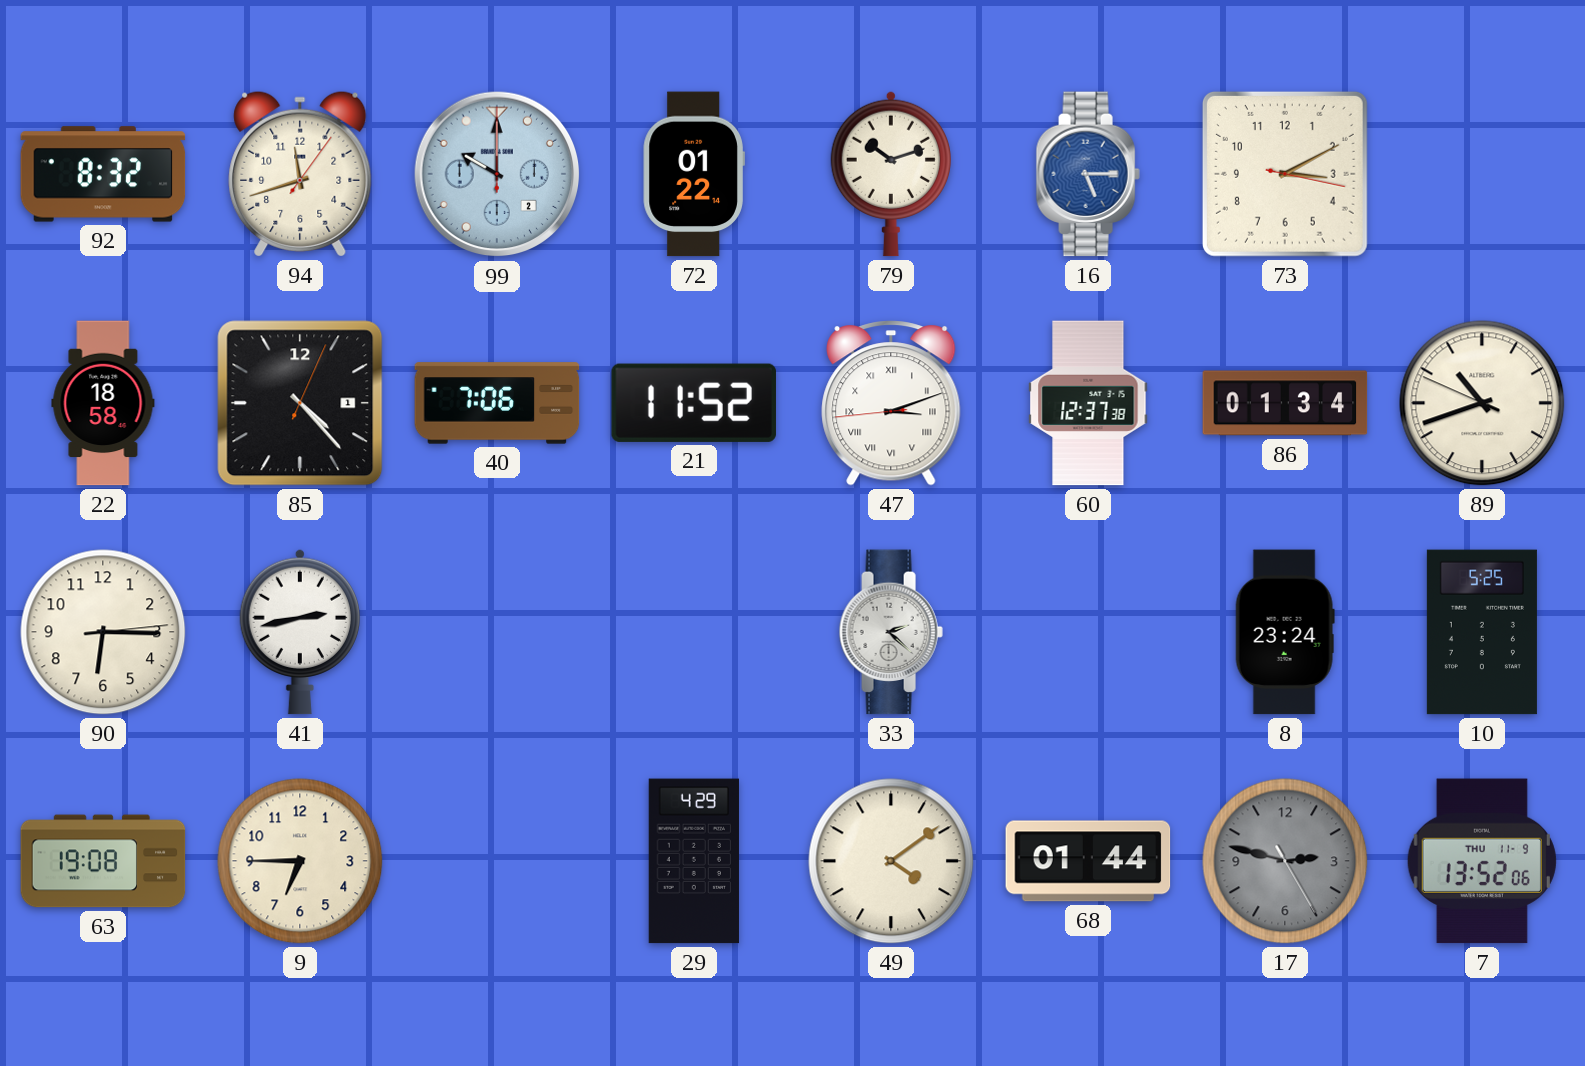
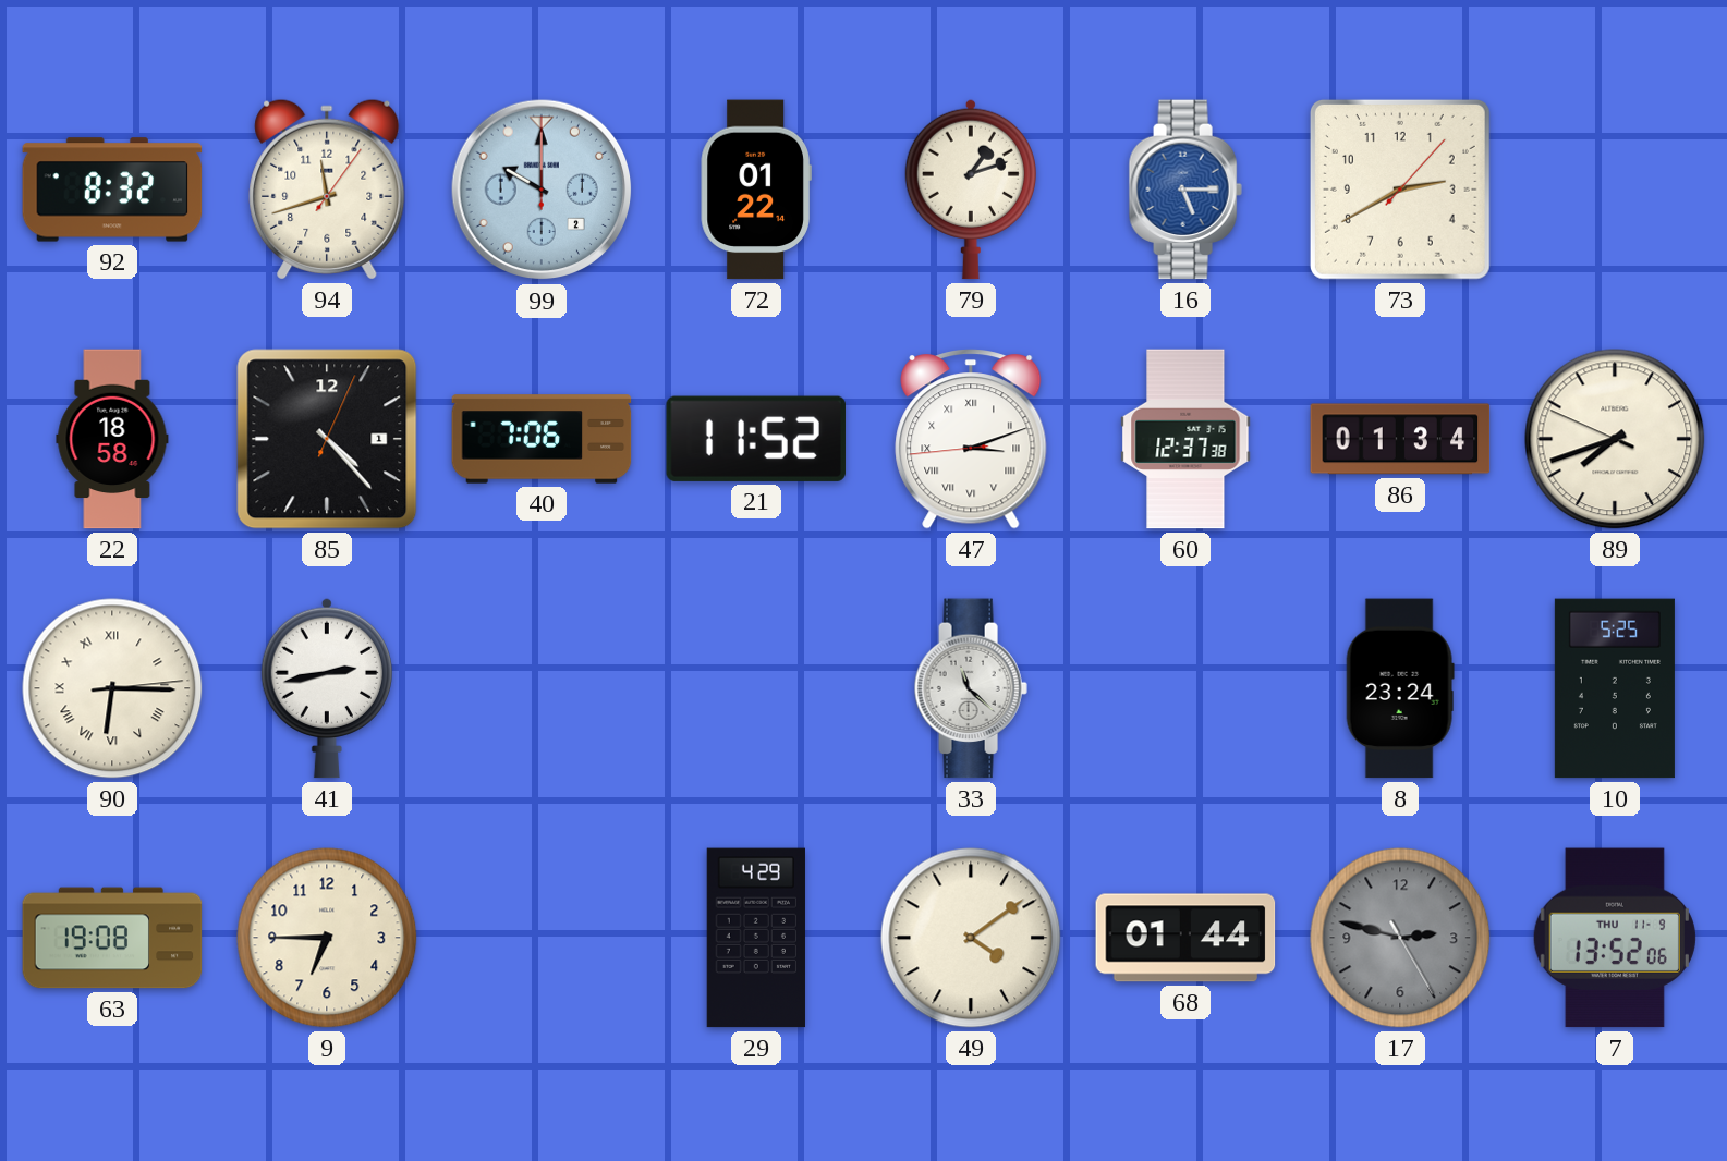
79: 10:12 -> 1:12
73: 3:10 -> 2:40
89: 10:41 -> 7:41
90 numerals: Arabic -> Roman
33: 2:22 -> 11:22
